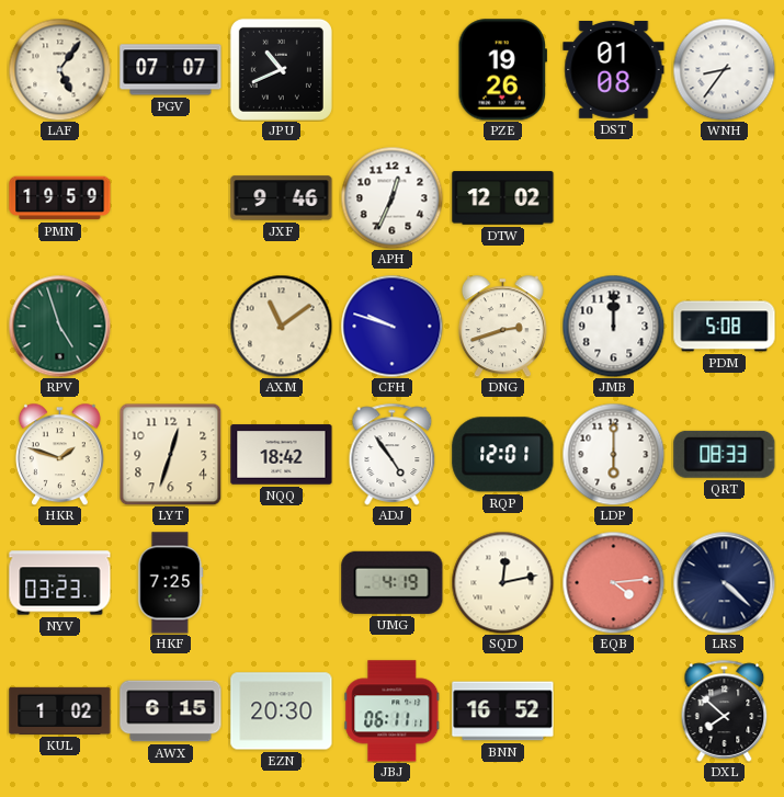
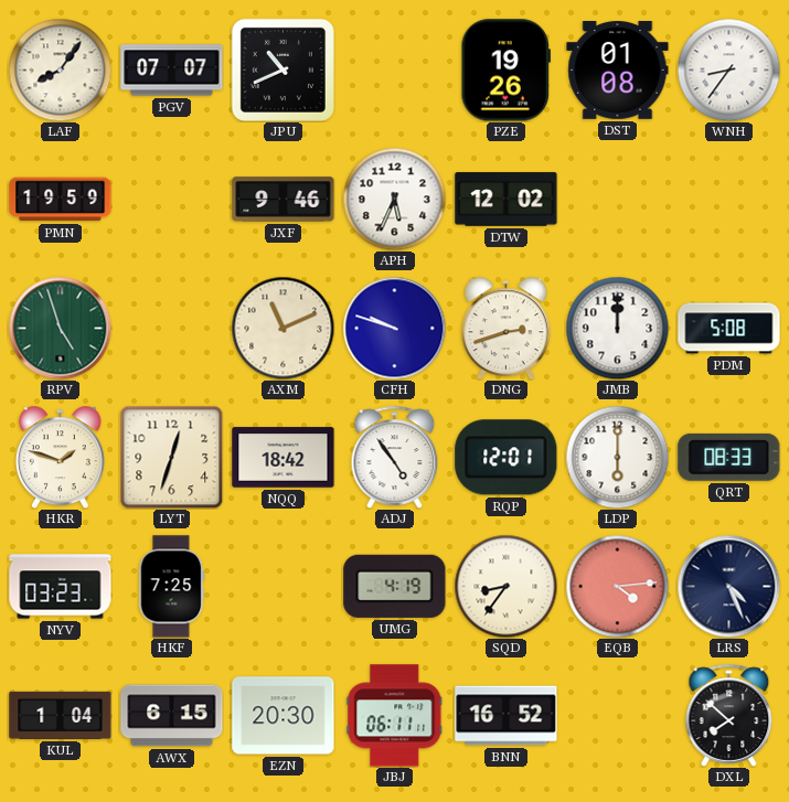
LAF: 5:06 -> 8:06
APH: 12:34 -> 5:34
AXM: 11:09 -> 11:11
SQD: 12:13 -> 8:36
LRS: 4:22 -> 4:26
KUL: 1:02 -> 1:04
